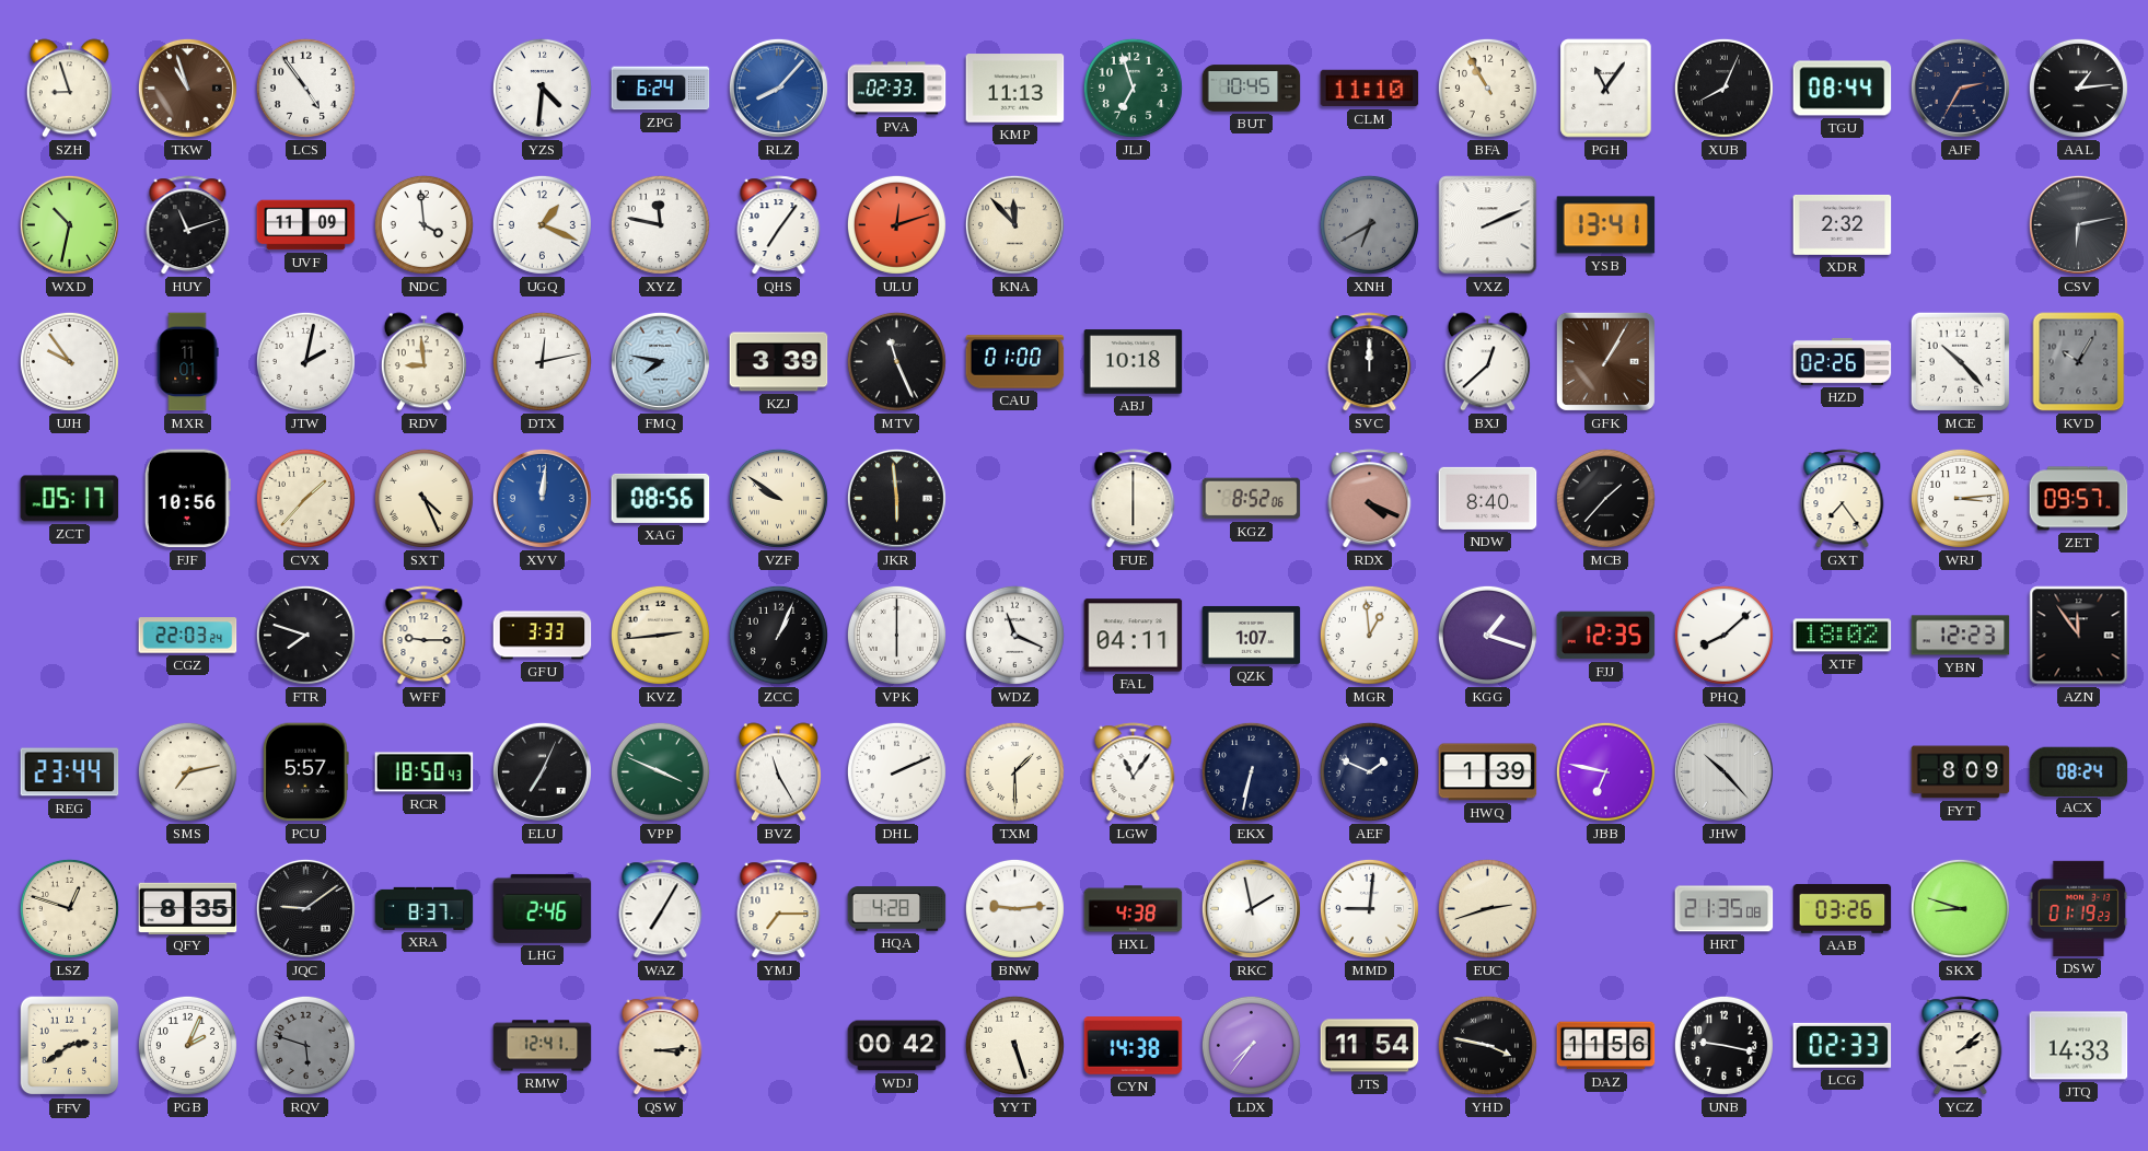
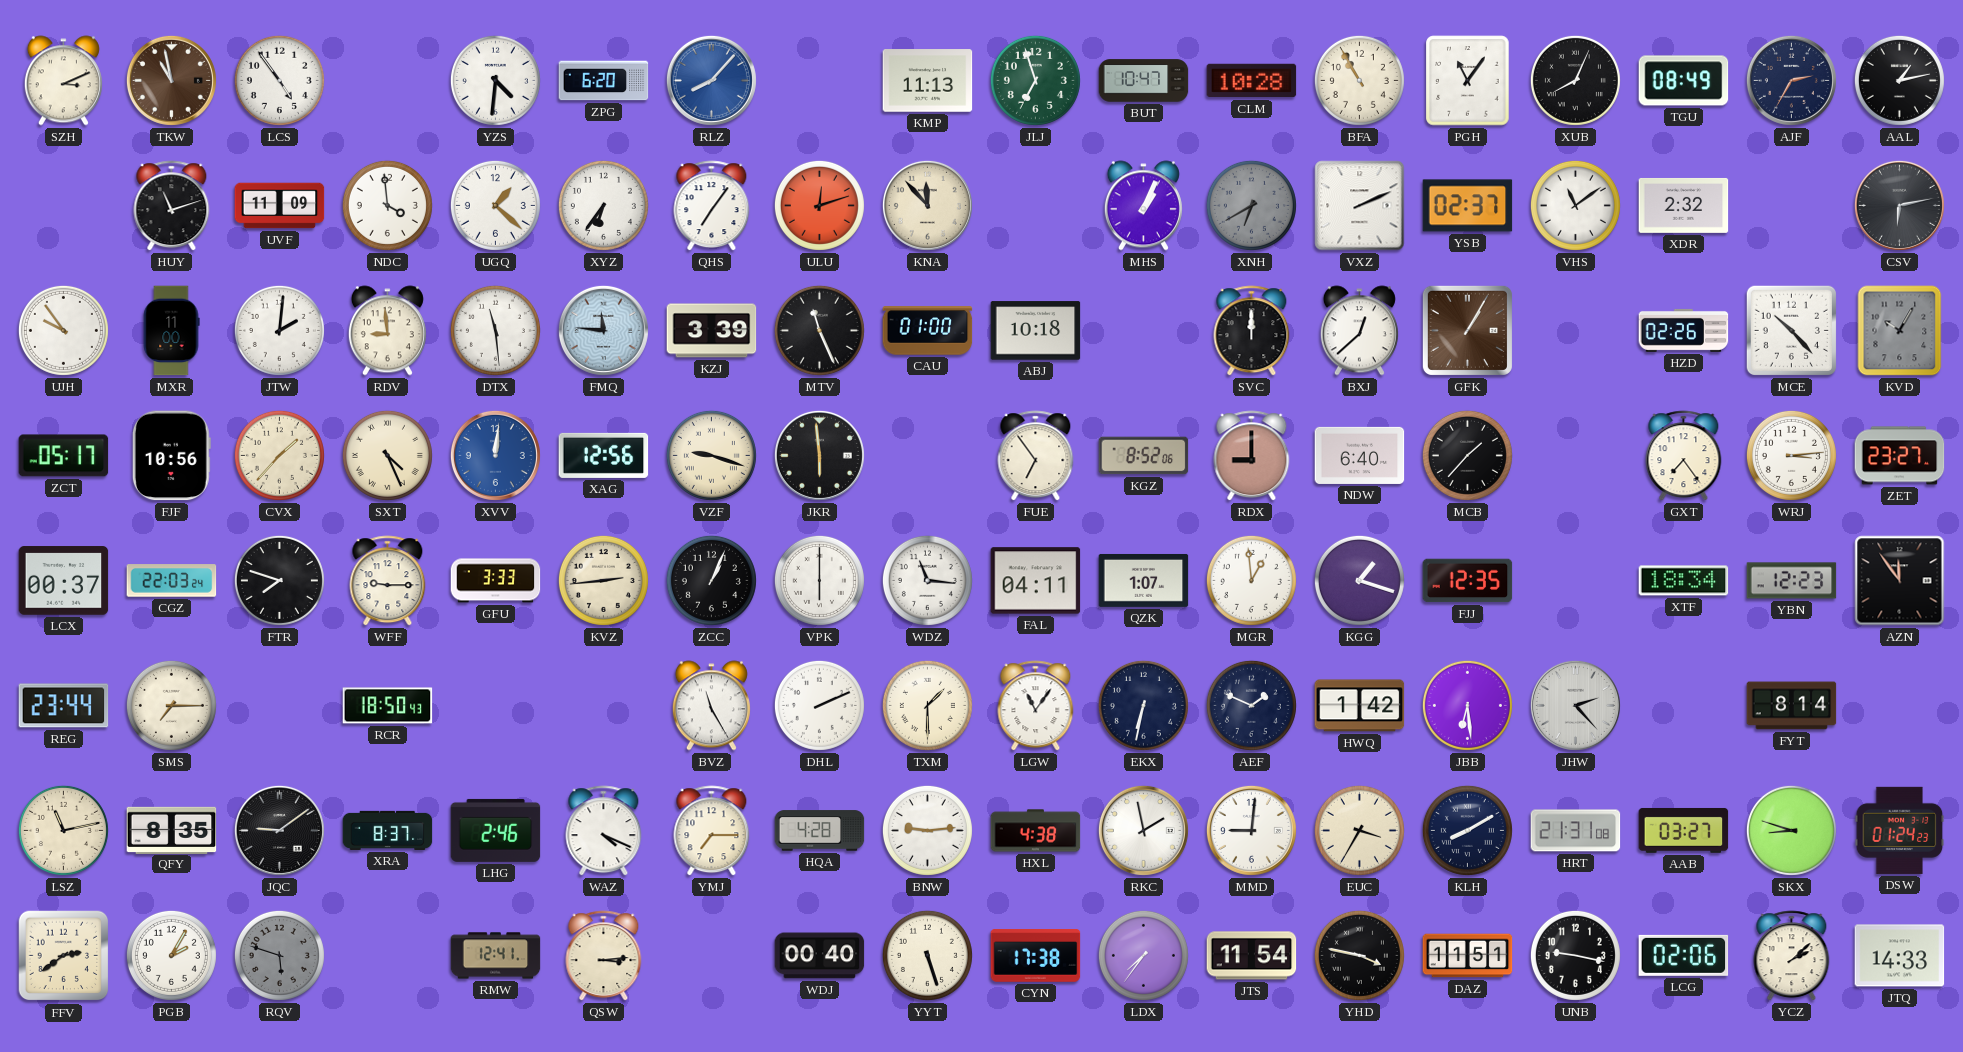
SZH: 8:57 -> 3:11
TKW: 10:57 -> 10:58
ZPG: 6:24 -> 6:20
PVA: 02:33 -> none
BUT: 10:45 -> 10:47
CLM: 11:10 -> 10:28
TGU: 08:44 -> 08:49
AAL: 1:14 -> 1:13
WXD: 10:32 -> none
UGQ: 1:19 -> 1:22
XYZ: 11:47 -> 6:36
MHS: none -> 1:04
YSB: 13:41 -> 02:37
VHS: none -> 11:09
MXR: 11:01 -> 11:00
JTW: 2:02 -> 2:01
DTX: 12:13 -> 11:29
FMQ: 7:47 -> 11:46
XAG: 08:56 -> 12:56
VZF: 9:51 -> 9:18
FUE: 6:00 -> 6:54
RDX: 4:19 -> 9:00
NDW: 8:40 -> 6:40
ZET: 09:57 -> 23:27
LCX: none -> 00:37
WDZ: 11:19 -> 11:16
PHQ: 8:08 -> none
XTF: 18:02 -> 18:34
SMS: 7:13 -> 7:15
PCU: 5:57 -> none
ELU: 7:04 -> none
VPP: 3:49 -> none
HWQ: 1:39 -> 1:42
JBB: 6:47 -> 6:29
JHW: 10:23 -> 2:23
FYT: 8:09 -> 8:14
ACX: 08:24 -> none
LSZ: 12:48 -> 11:13
WAZ: 7:05 -> 4:19
EUC: 2:42 -> 3:35
KLH: none -> 8:10
HRT: 21:35 -> 21:31
AAB: 03:26 -> 03:27
DSW: 01:19 -> 01:24
PGB: 2:04 -> 2:05
WDJ: 00:42 -> 00:40
CYN: 14:38 -> 17:38
DAZ: 11:56 -> 11:51
LCG: 02:33 -> 02:06
